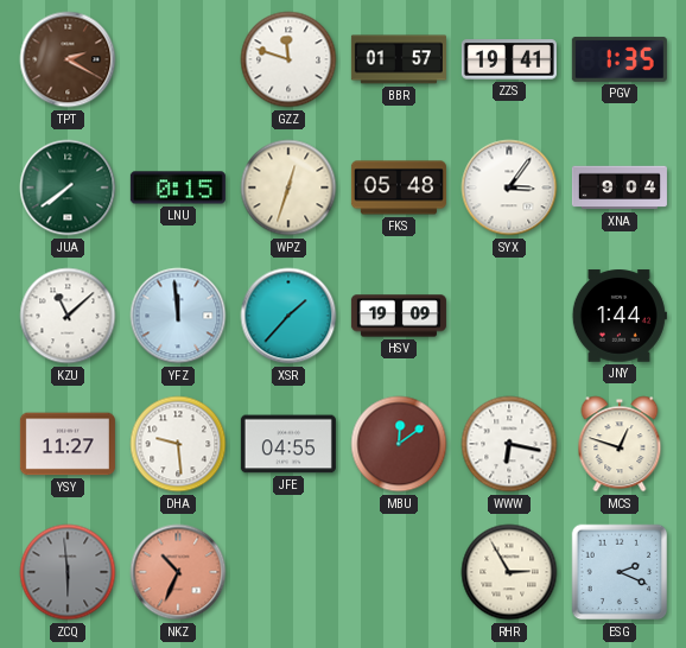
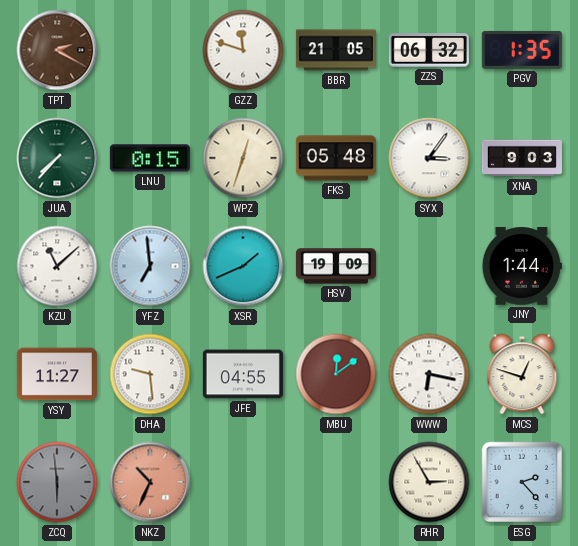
BBR: 01:57 -> 21:05
ZZS: 19:41 -> 06:32
JUA: 7:39 -> 7:37
XNA: 9:04 -> 9:03
YFZ: 11:59 -> 6:59
XSR: 1:37 -> 1:41
ESG: 2:19 -> 2:23
